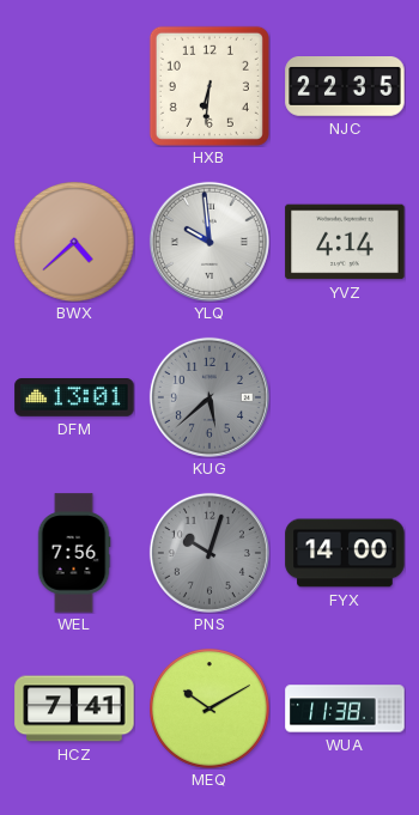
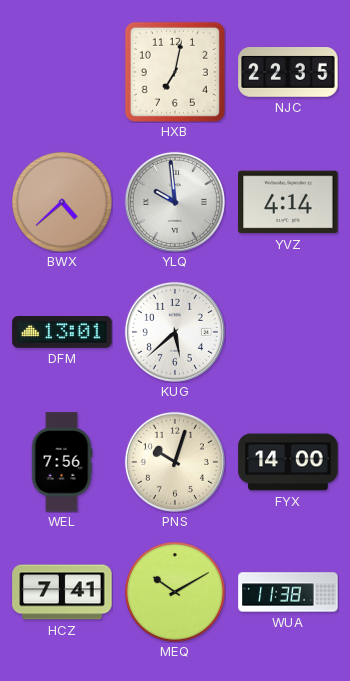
HXB: 6:31 -> 7:02
KUG dial: grey -> white
PNS dial: grey -> cream
